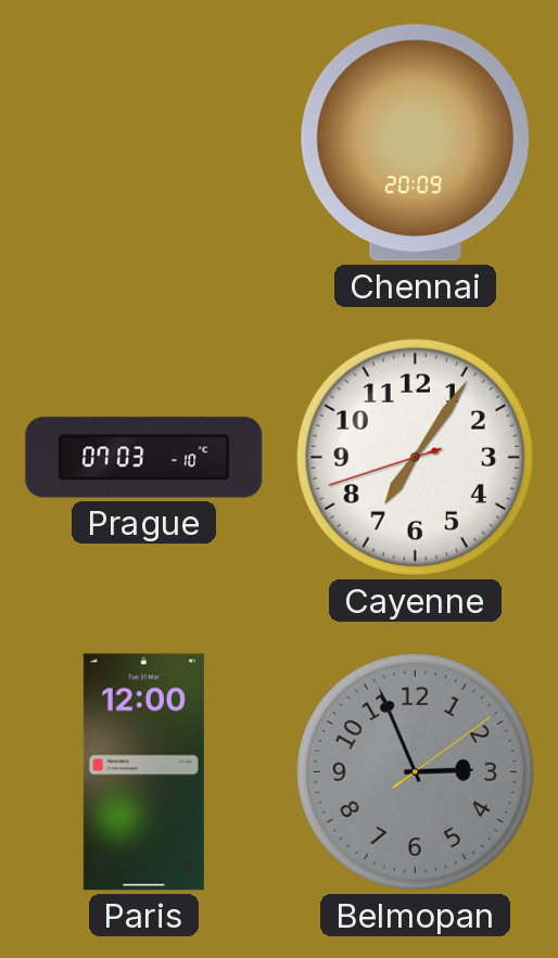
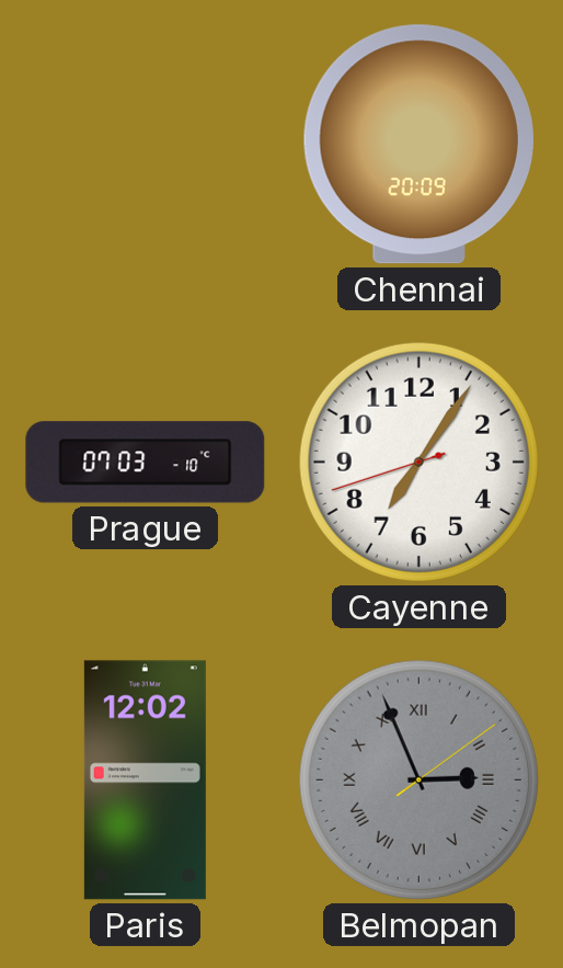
Paris: 12:00 -> 12:02
Belmopan numerals: Arabic -> Roman
